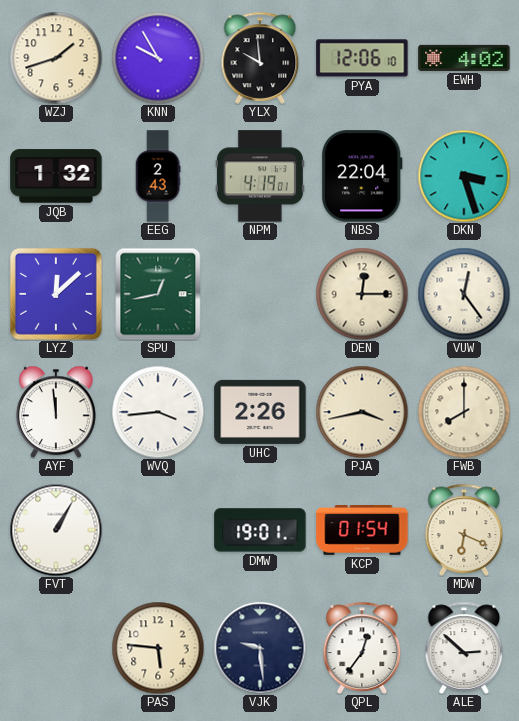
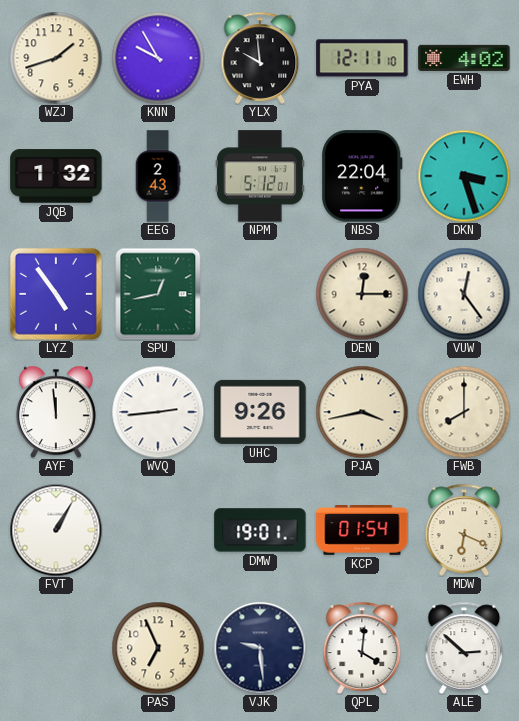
PYA: 12:06 -> 12:11
NPM: 4:19 -> 5:12
LYZ: 12:08 -> 4:54
WVQ: 3:44 -> 2:44
UHC: 2:26 -> 9:26
PAS: 5:46 -> 6:56
QPL: 12:36 -> 4:01
